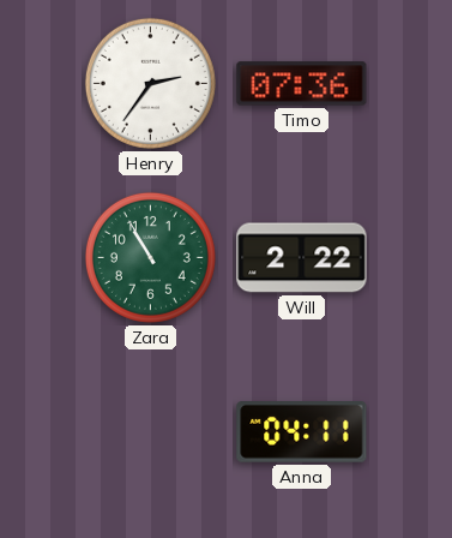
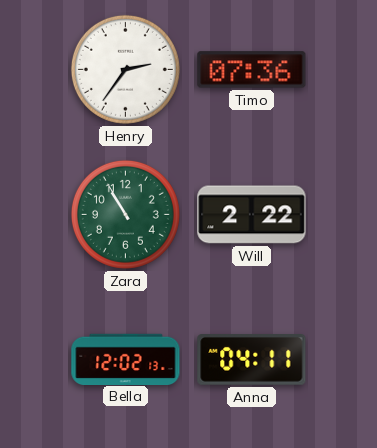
Bella: none -> 12:02
